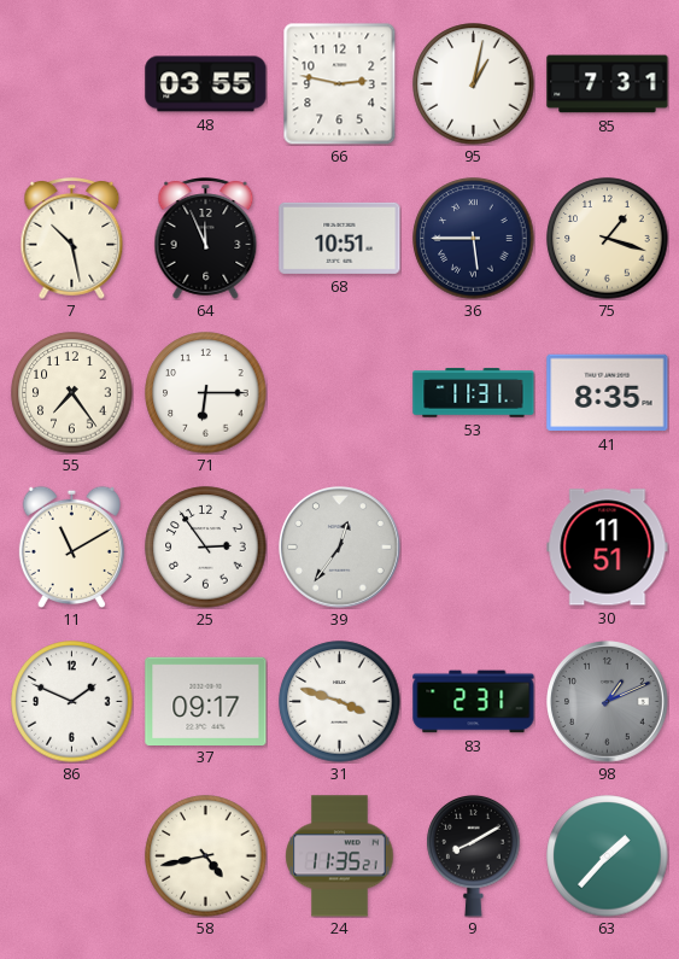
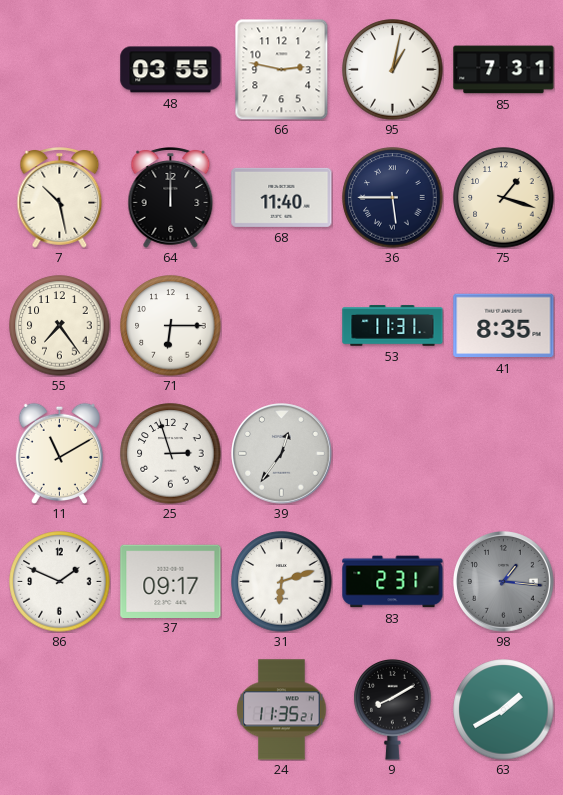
64: 11:56 -> 12:00
68: 10:51 -> 11:40
25: 2:54 -> 2:57
30: 11:51 -> none
31: 3:48 -> 6:12
98: 1:11 -> 1:16
58: 4:43 -> none
63: 1:37 -> 1:40
